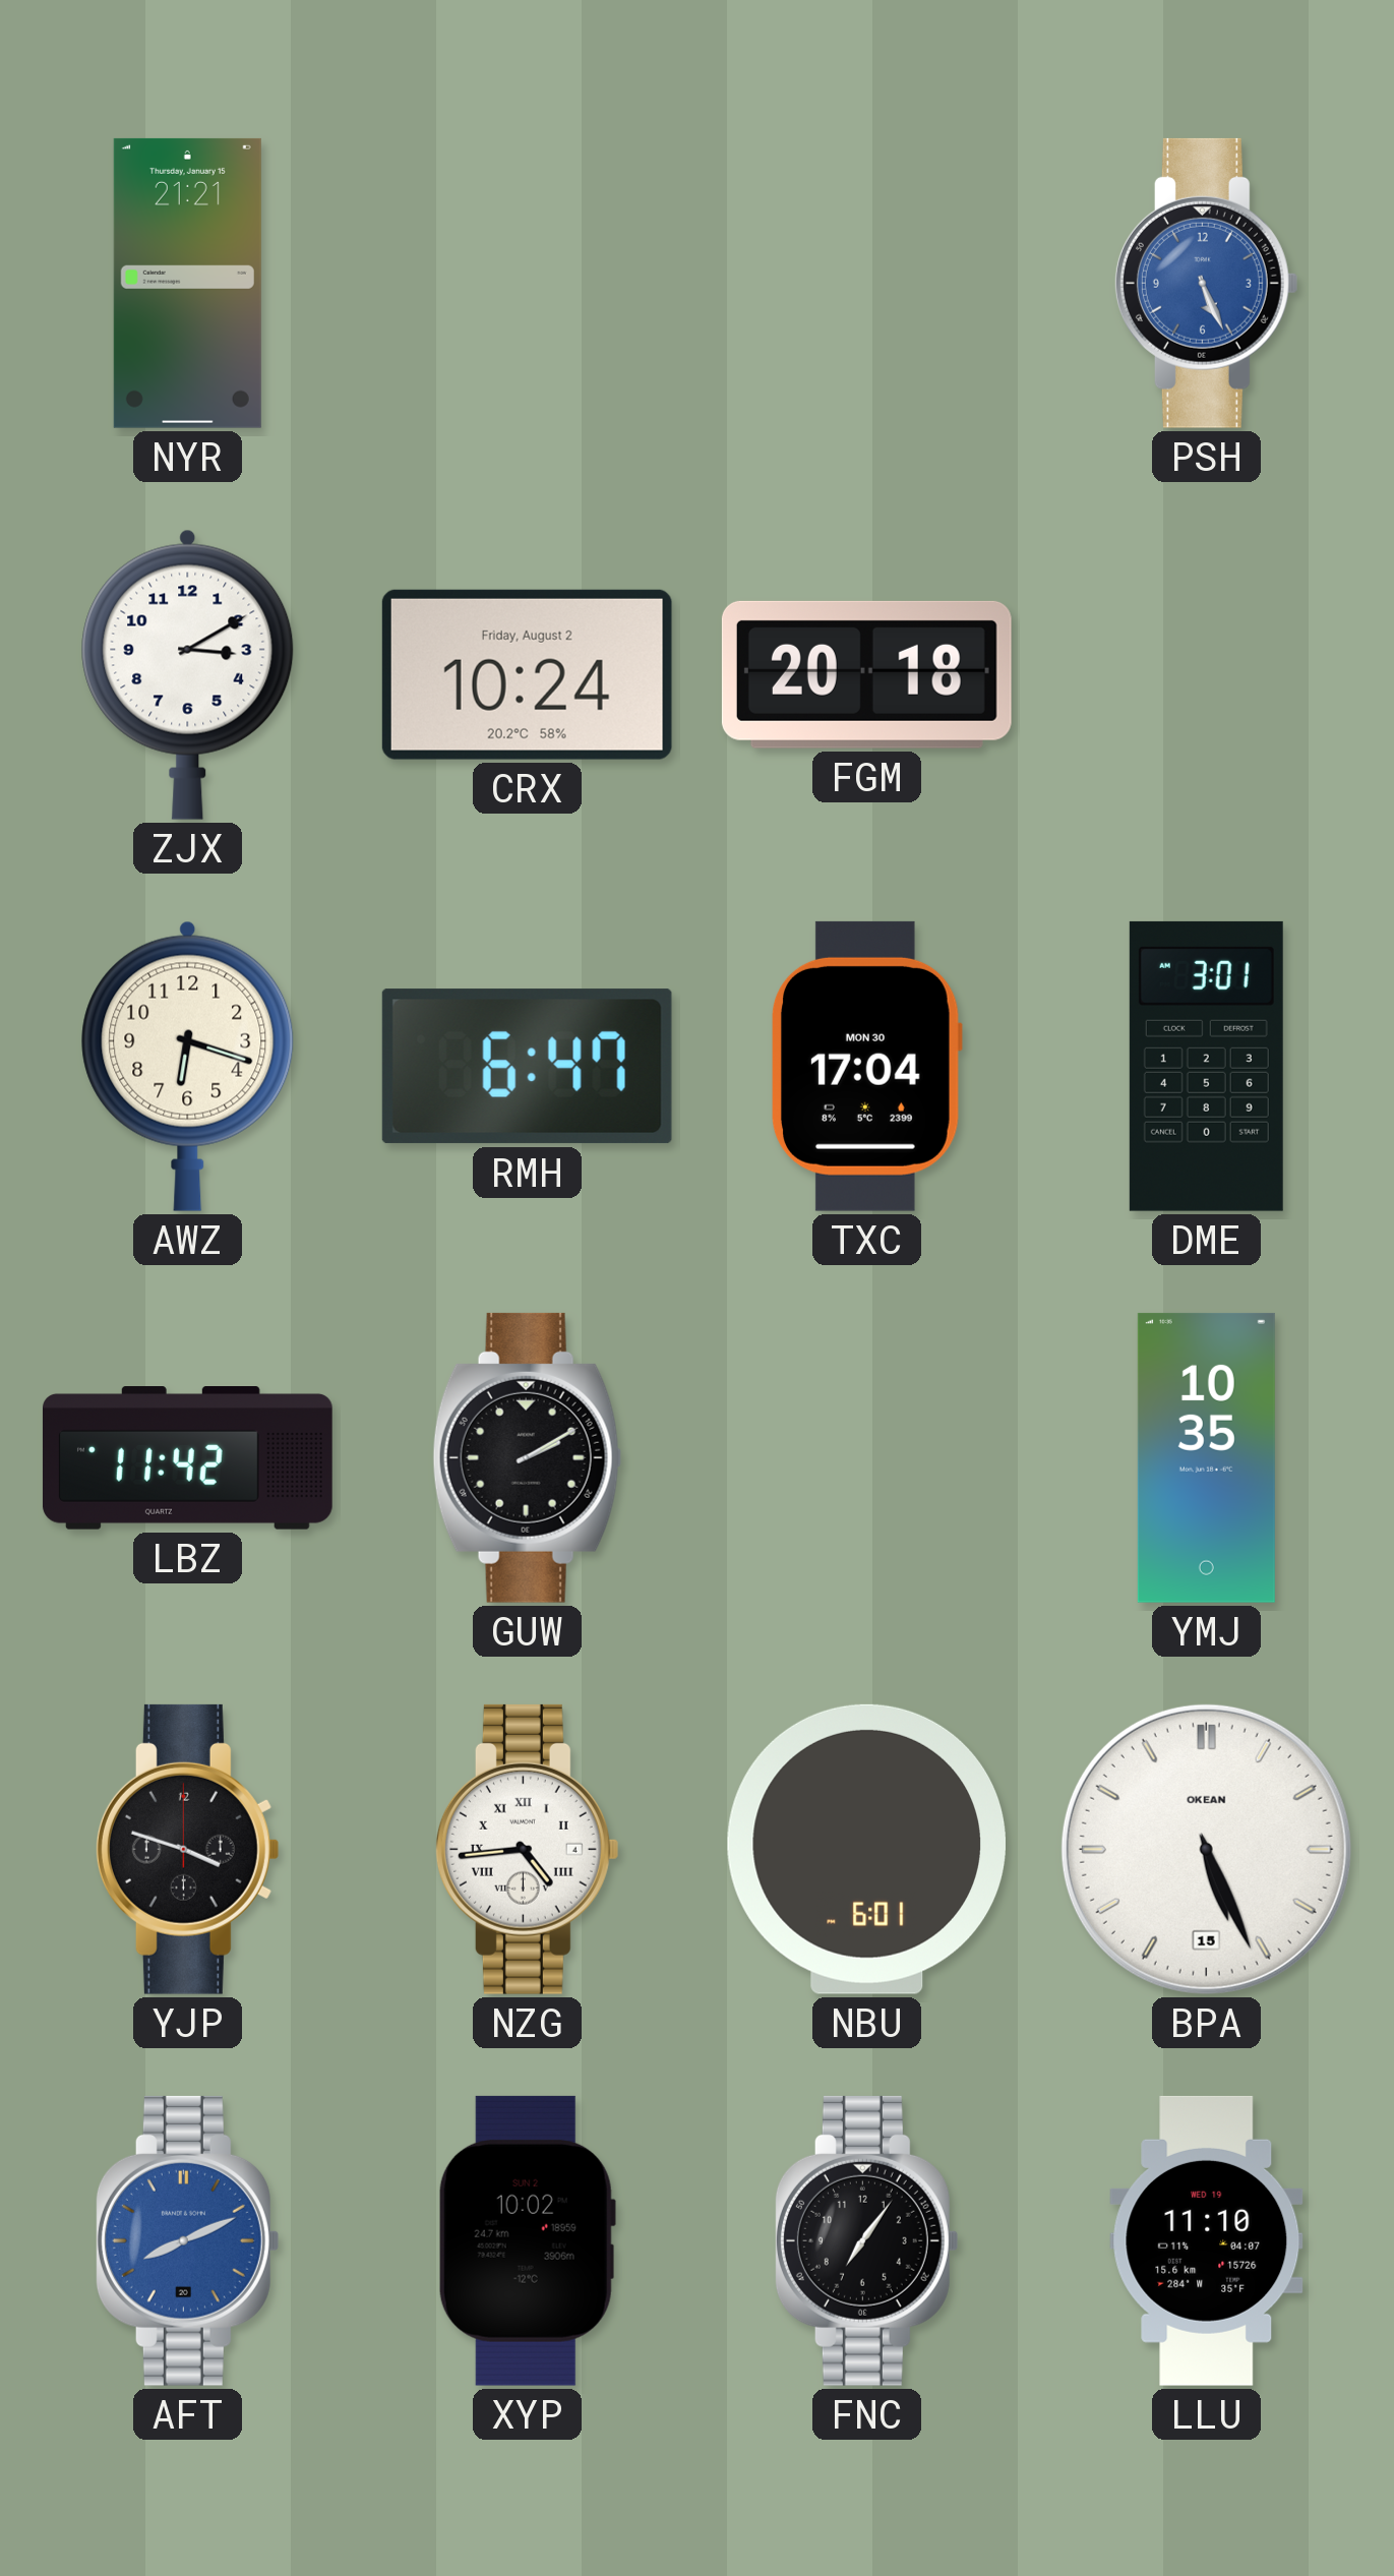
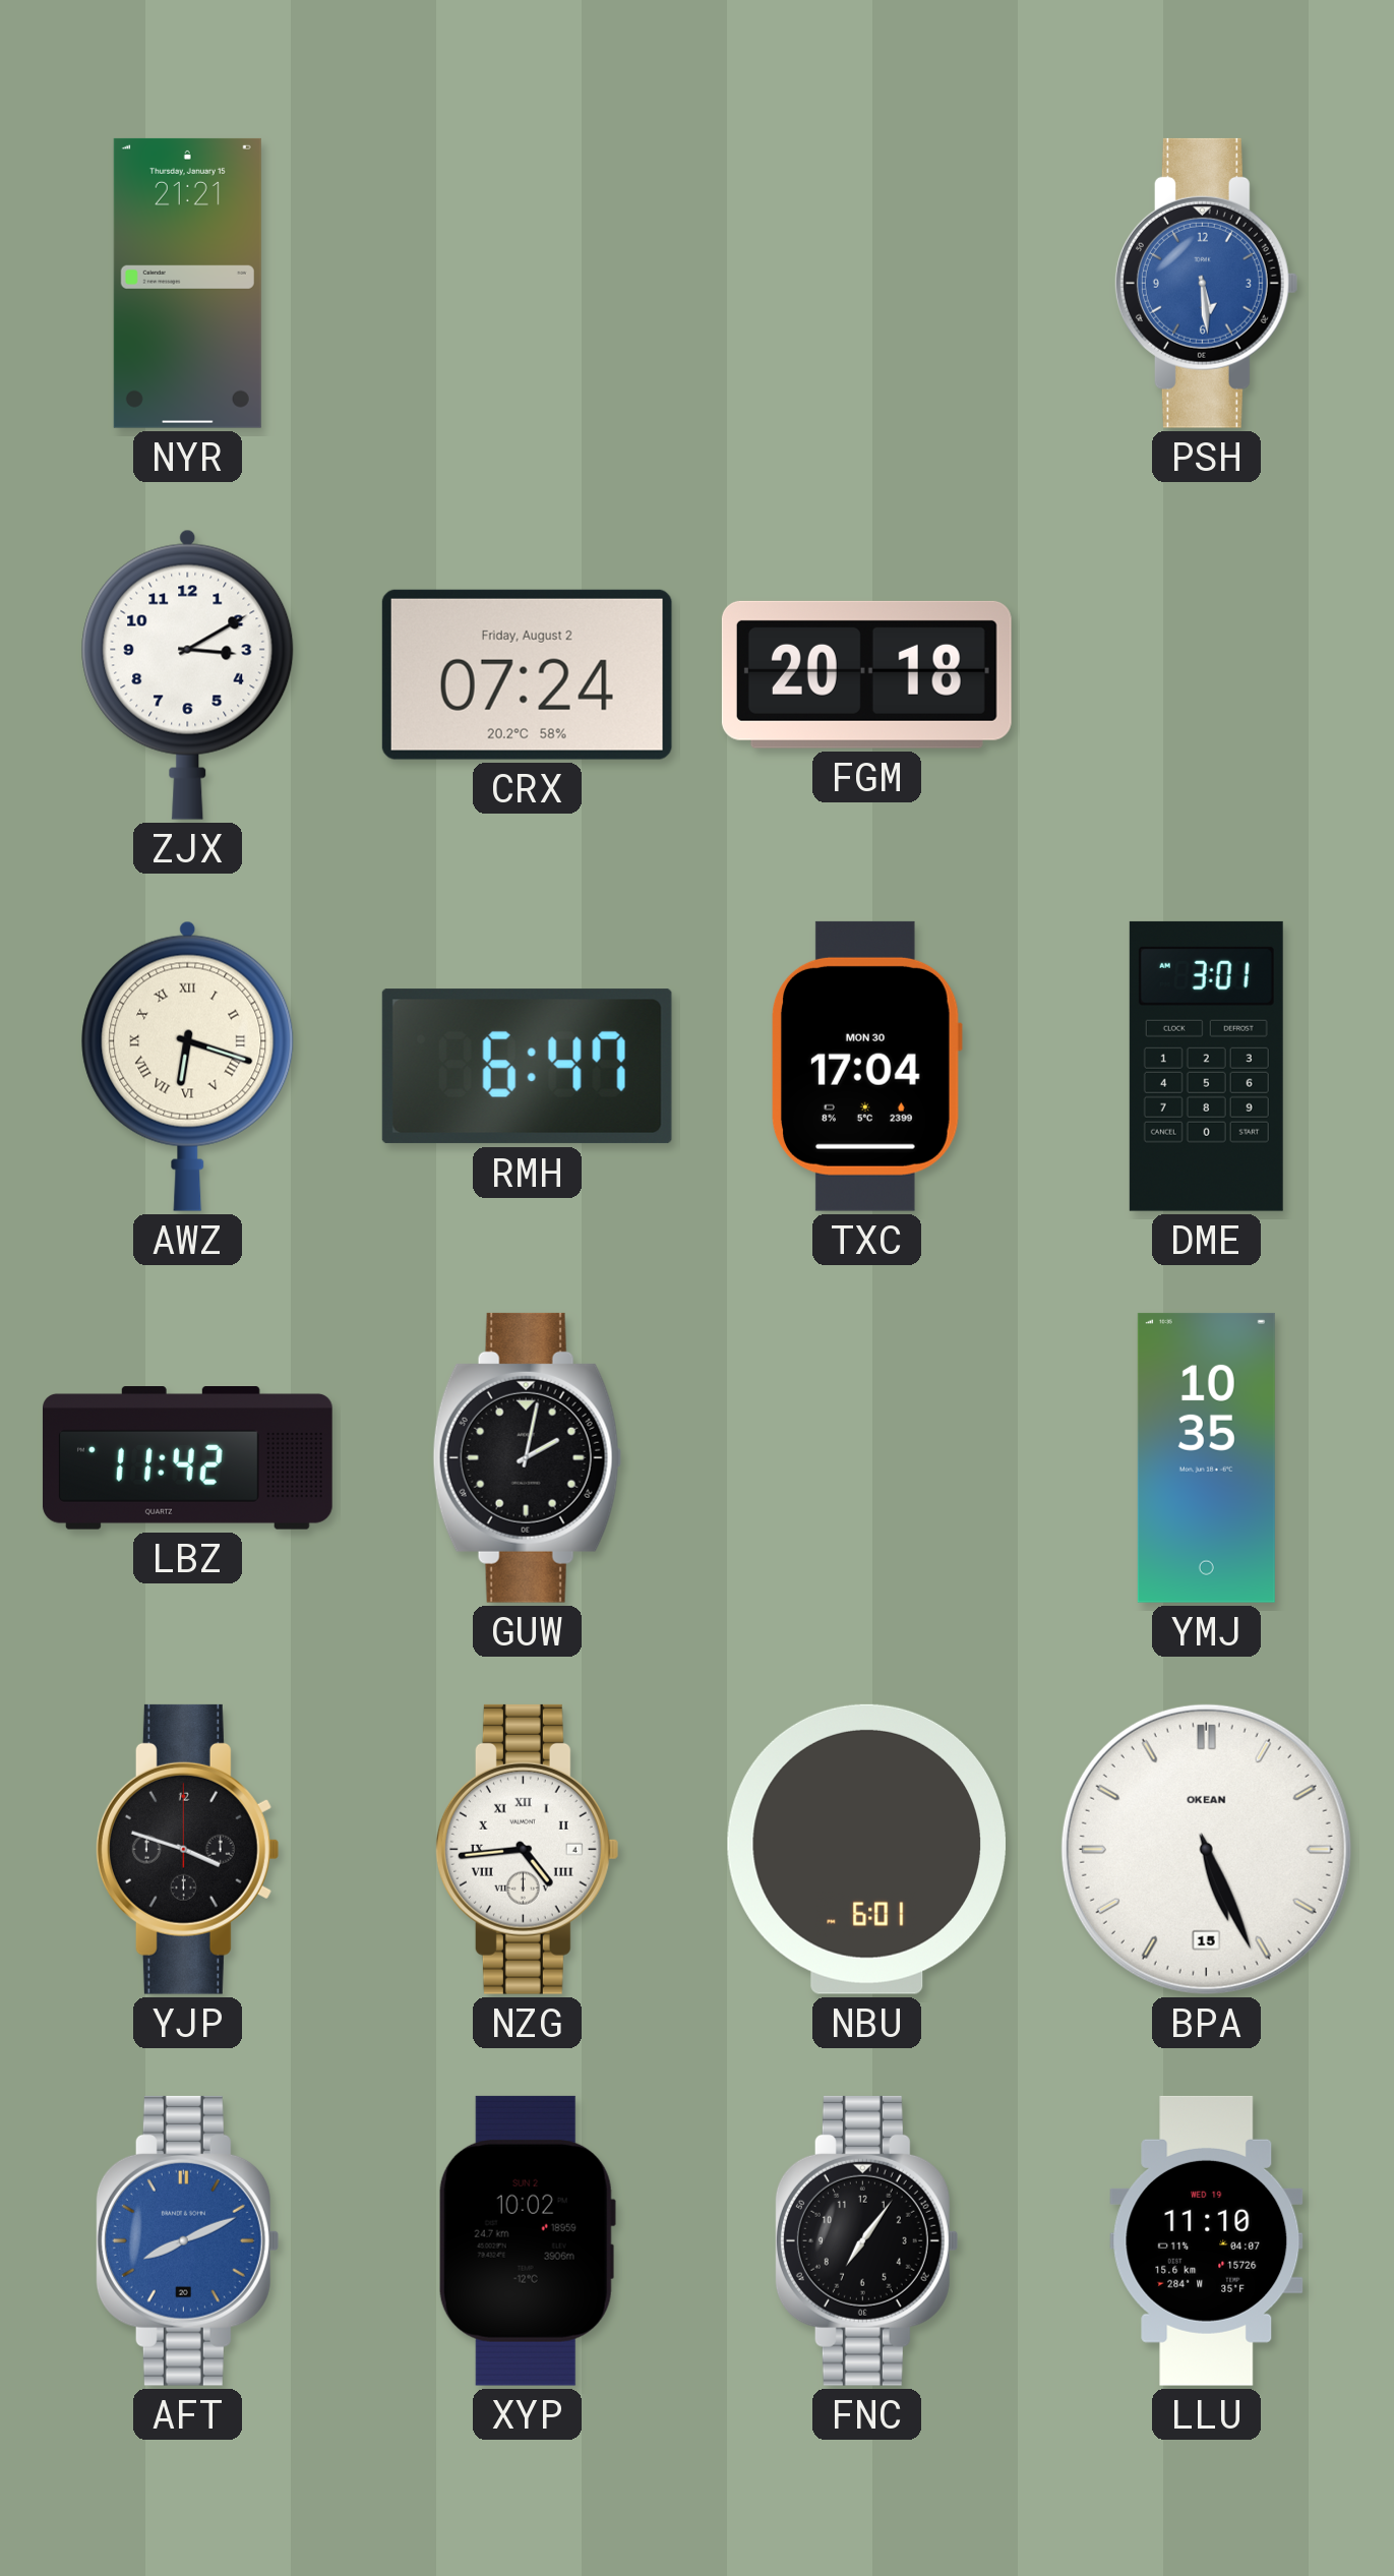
PSH: 5:26 -> 5:29
CRX: 10:24 -> 07:24
AWZ numerals: Arabic -> Roman
GUW: 2:10 -> 2:02
